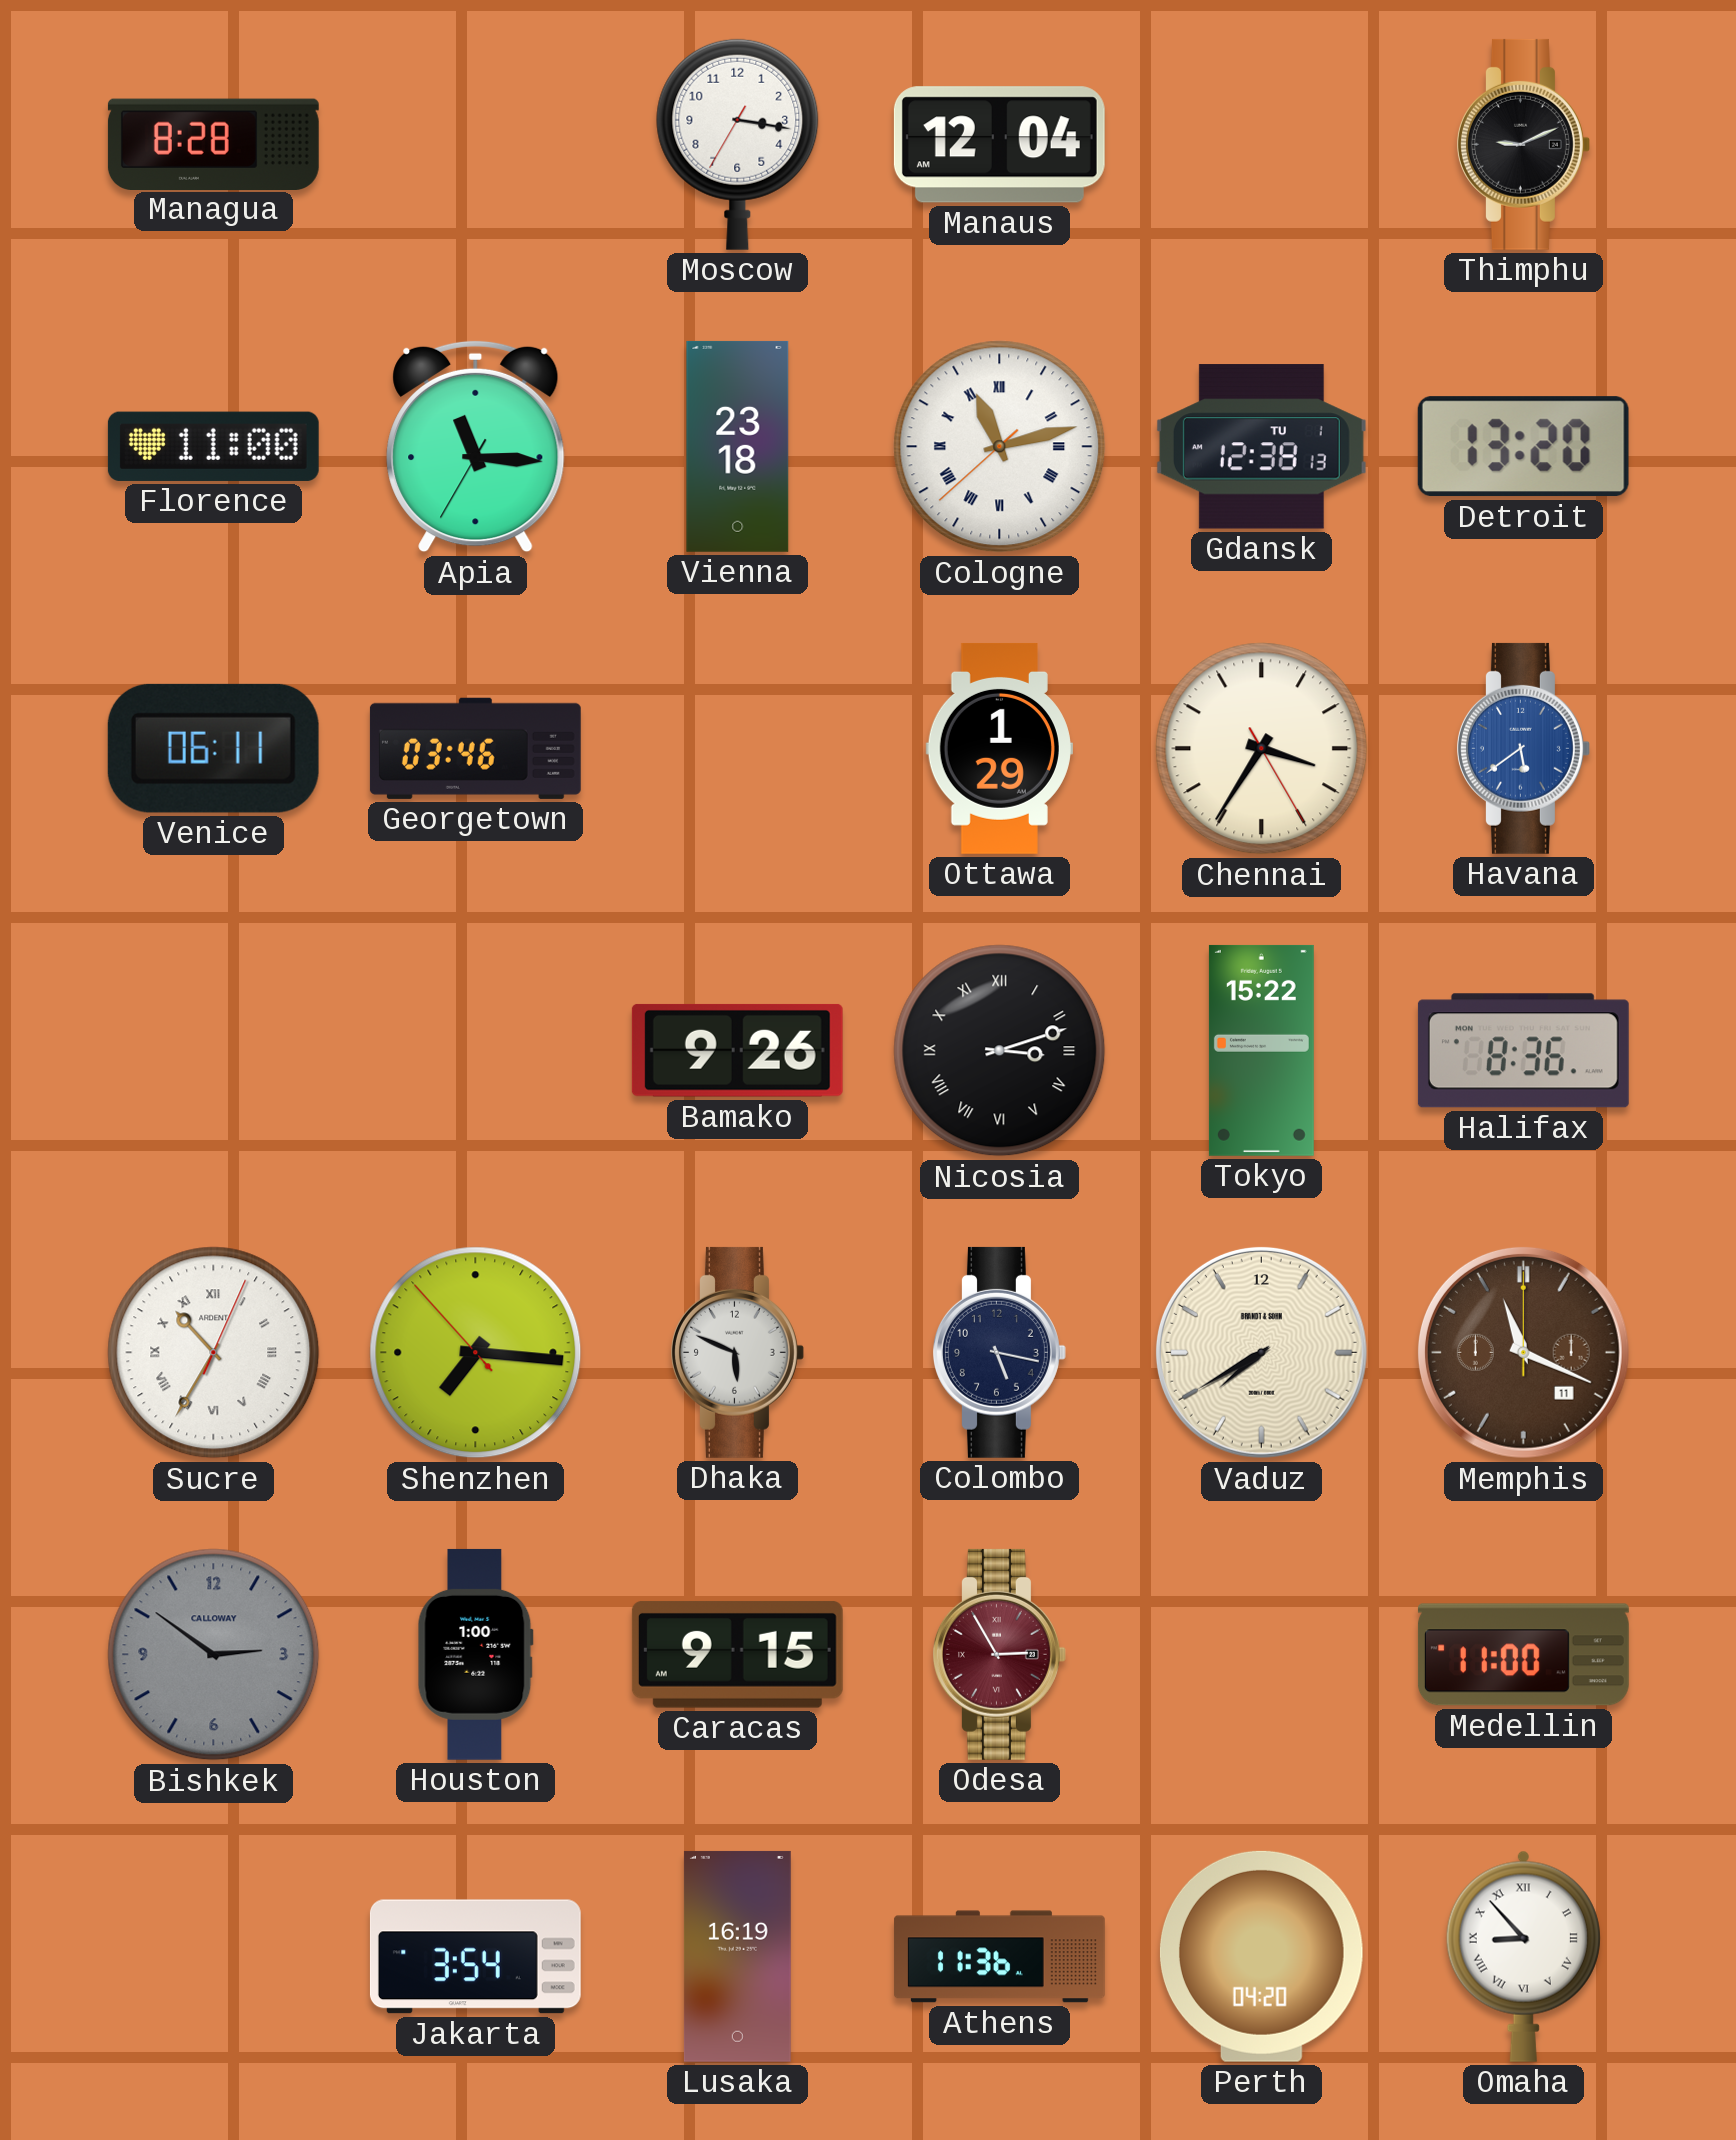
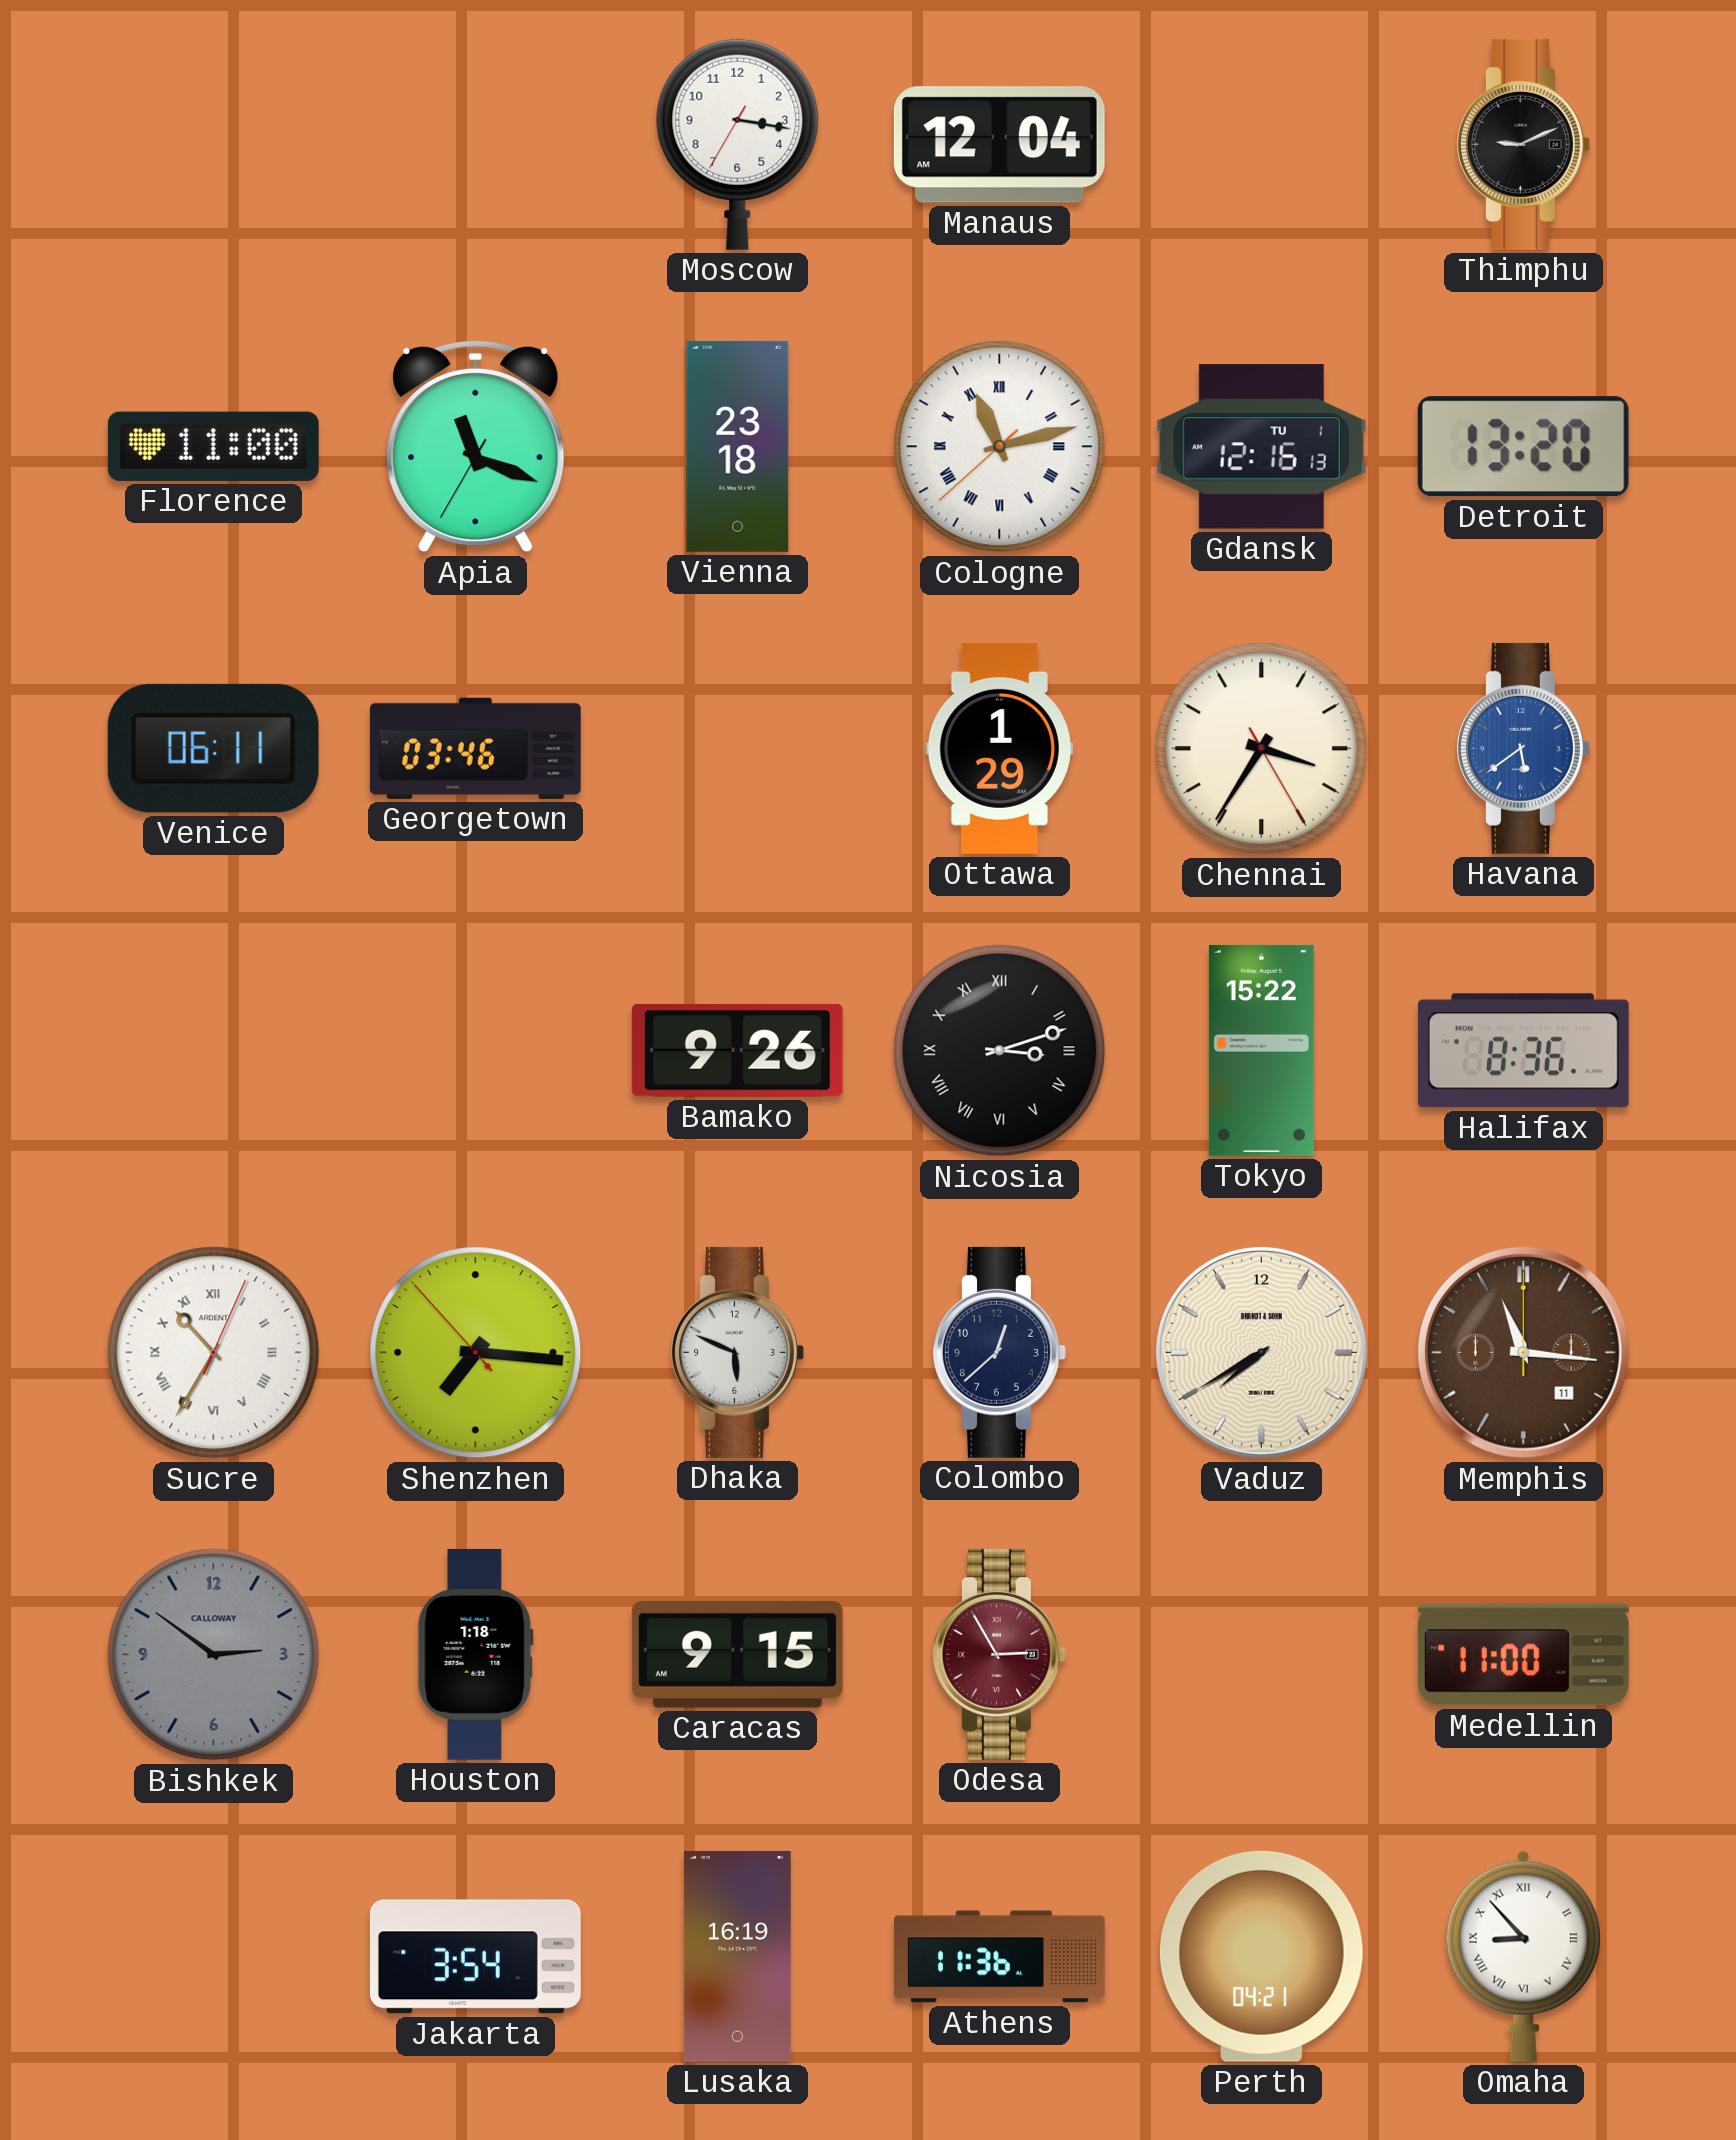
Managua: 8:28 -> none
Apia: 11:15 -> 11:18
Gdansk: 12:38 -> 12:16
Colombo: 5:17 -> 12:38
Memphis: 11:19 -> 11:16
Houston: 1:00 -> 1:18
Perth: 04:20 -> 04:21
